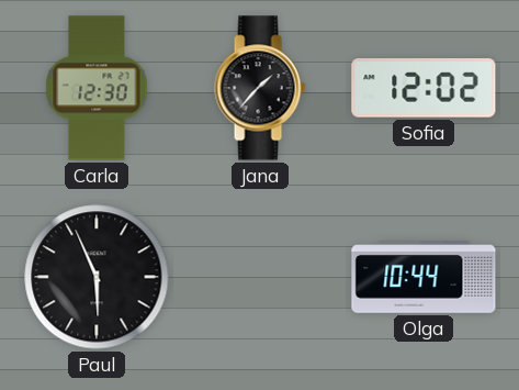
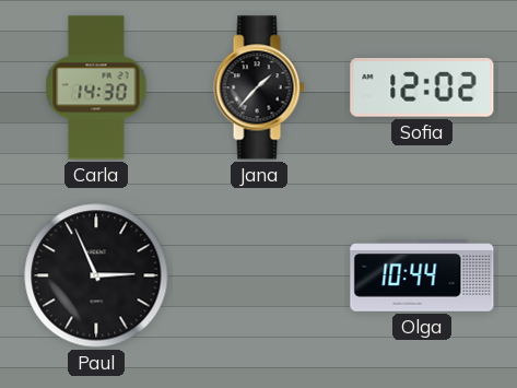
Carla: 12:30 -> 14:30
Paul: 5:56 -> 2:56
